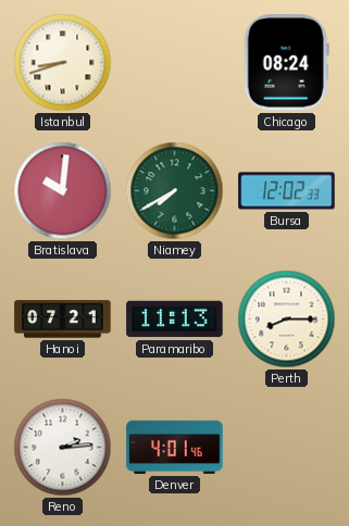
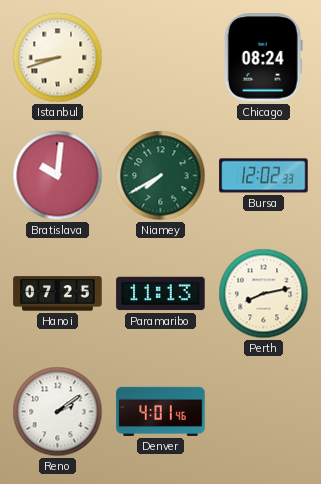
Hanoi: 07:21 -> 07:25
Perth: 8:15 -> 8:13
Reno: 2:14 -> 2:09
